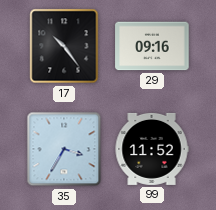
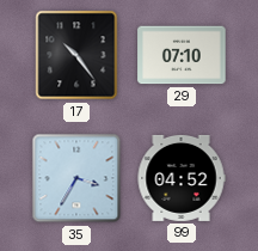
29: 09:16 -> 07:10
99: 11:52 -> 04:52
